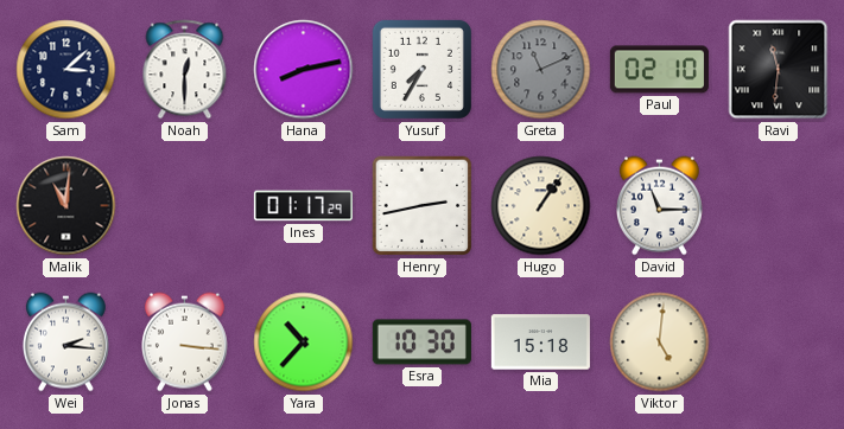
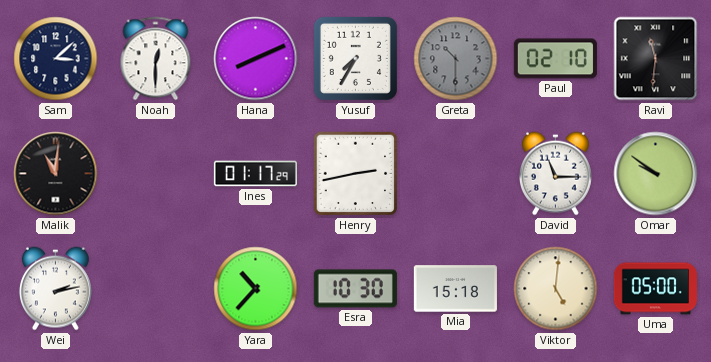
Hana: 8:13 -> 8:11
Greta: 11:11 -> 10:30
Hugo: 1:06 -> none
Omar: none -> 9:51
Wei: 2:16 -> 2:13
Jonas: 3:16 -> none
Uma: none -> 05:00
